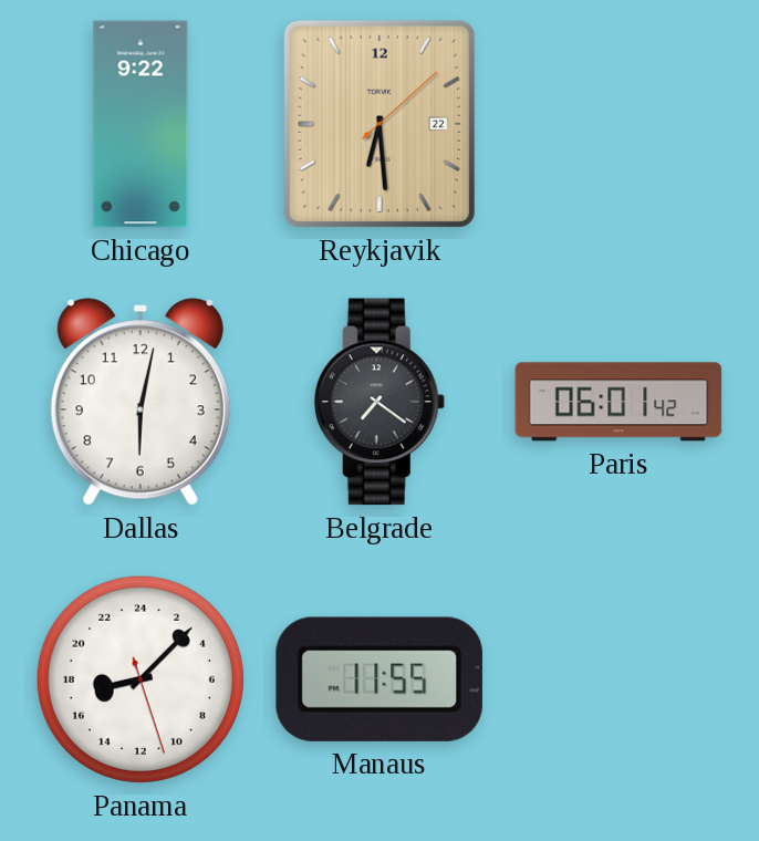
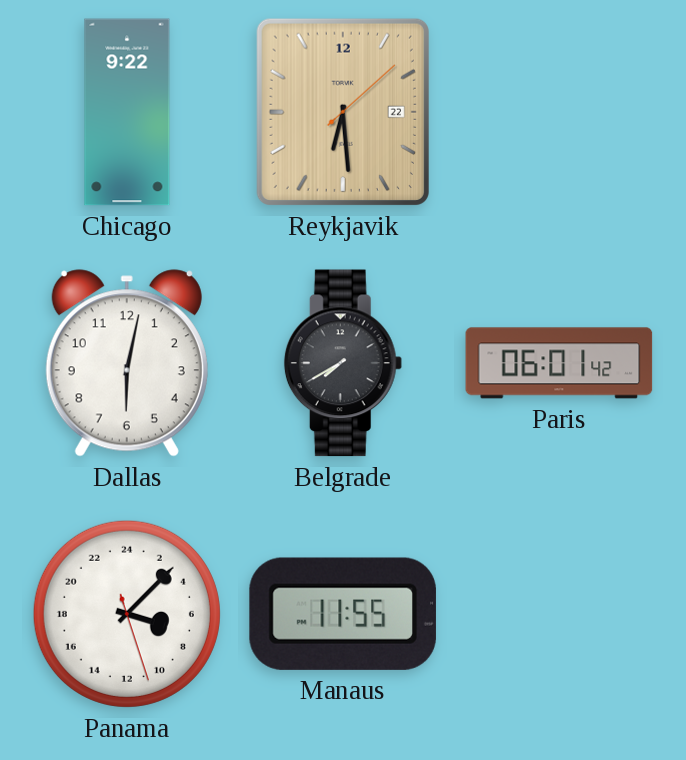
Belgrade: 7:21 -> 7:40
Panama: 17:07 -> 7:07
